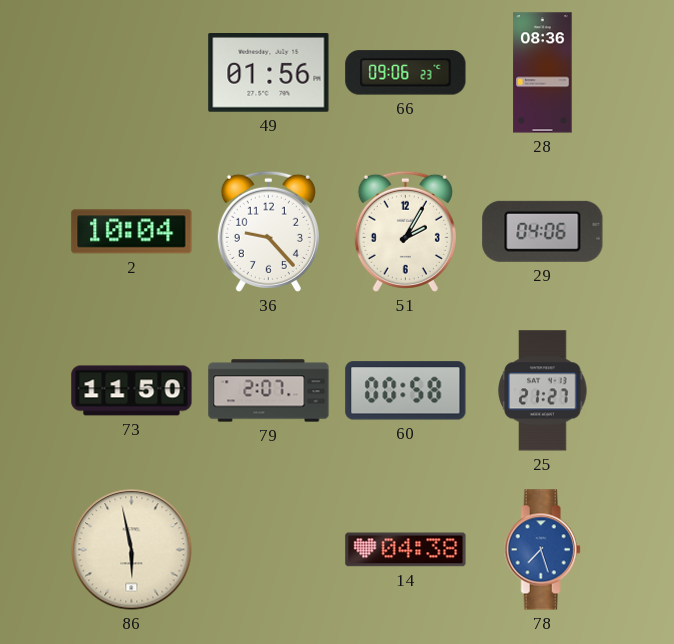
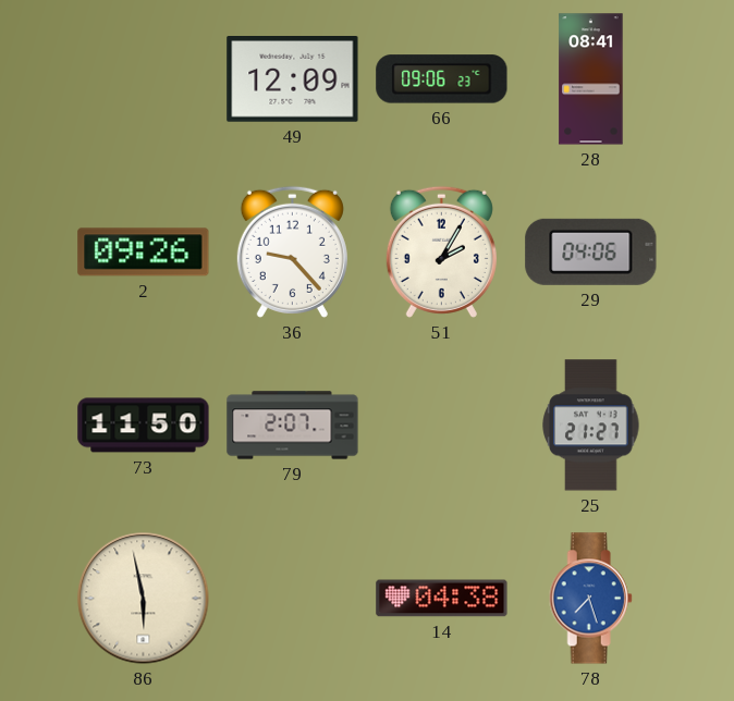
49: 01:56 -> 12:09
28: 08:36 -> 08:41
2: 10:04 -> 09:26
60: 00:58 -> none
